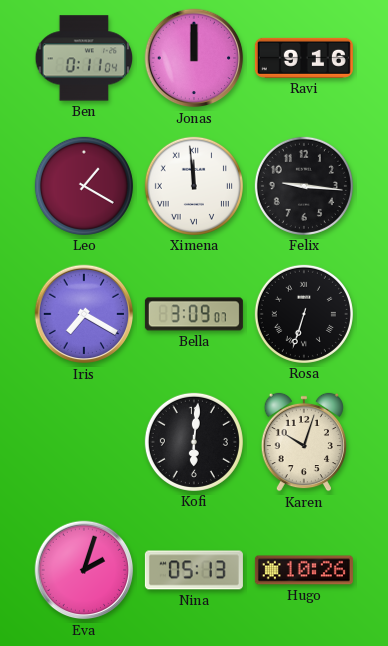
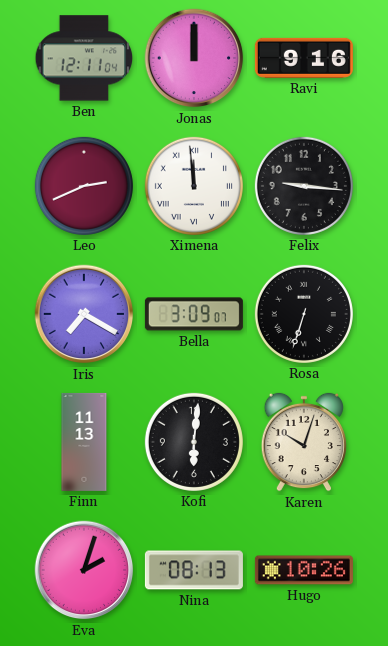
Ben: 0:11 -> 12:11
Leo: 1:20 -> 2:41
Finn: none -> 11:13
Nina: 05:13 -> 08:13
